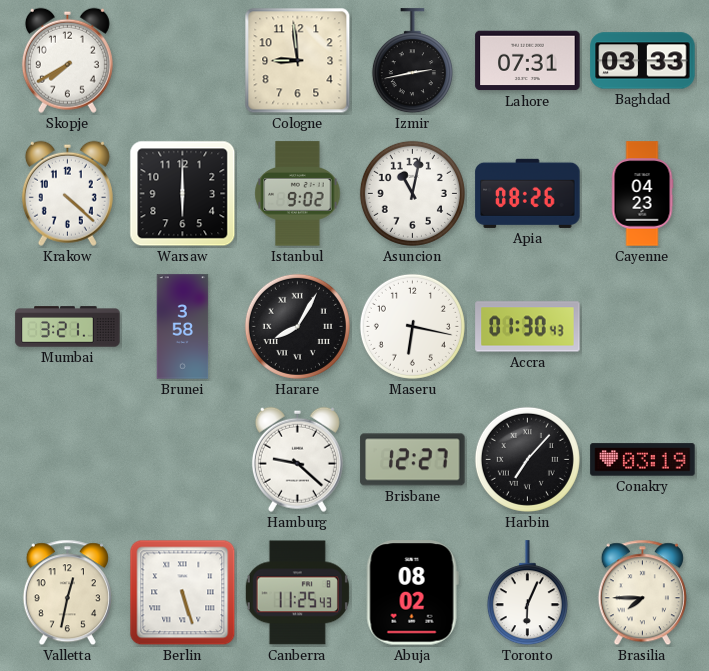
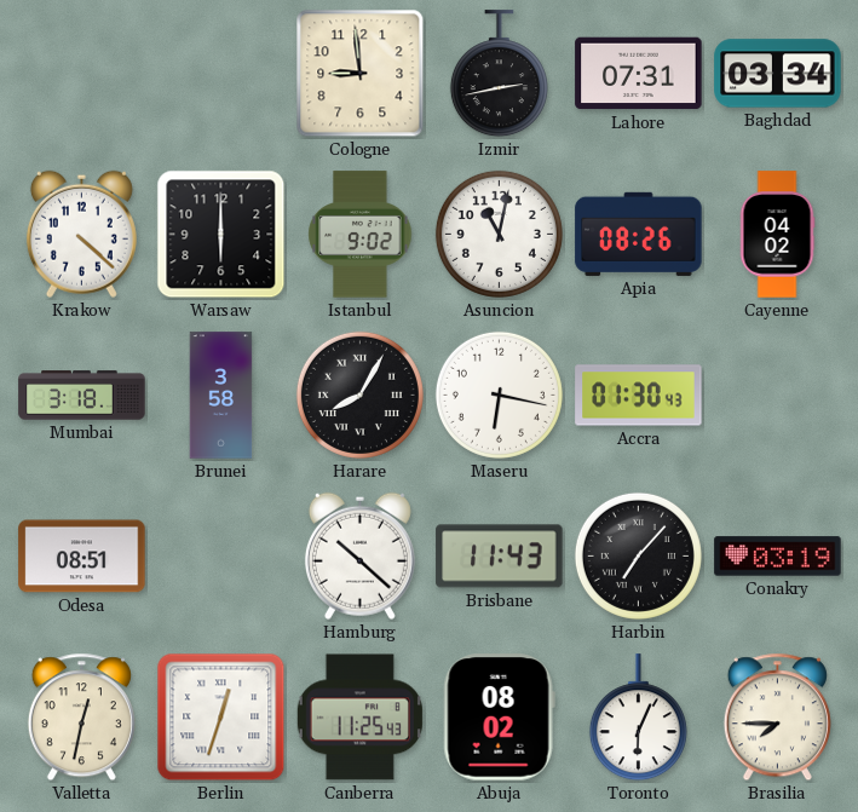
Skopje: 7:40 -> none
Baghdad: 03:33 -> 03:34
Cayenne: 04:23 -> 04:02
Mumbai: 3:21 -> 3:18
Odesa: none -> 08:51
Hamburg: 9:22 -> 10:22
Brisbane: 12:27 -> 11:43
Berlin: 5:27 -> 12:33
